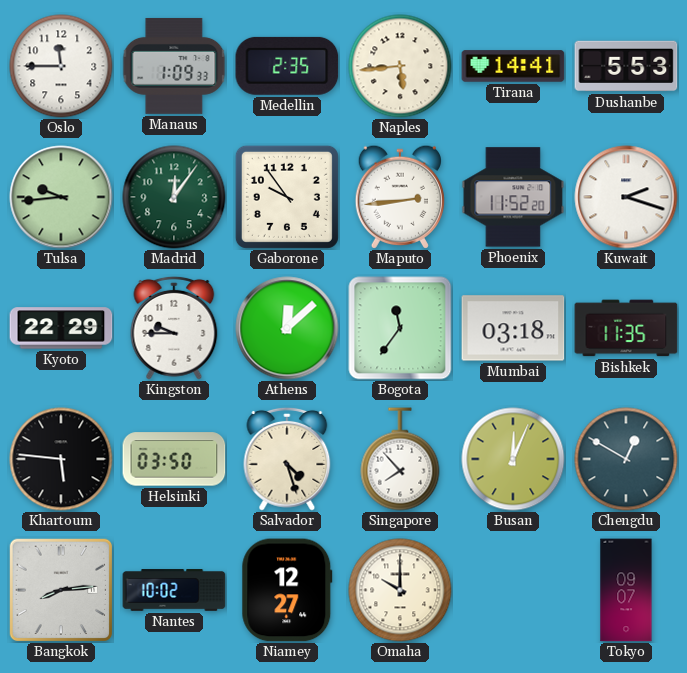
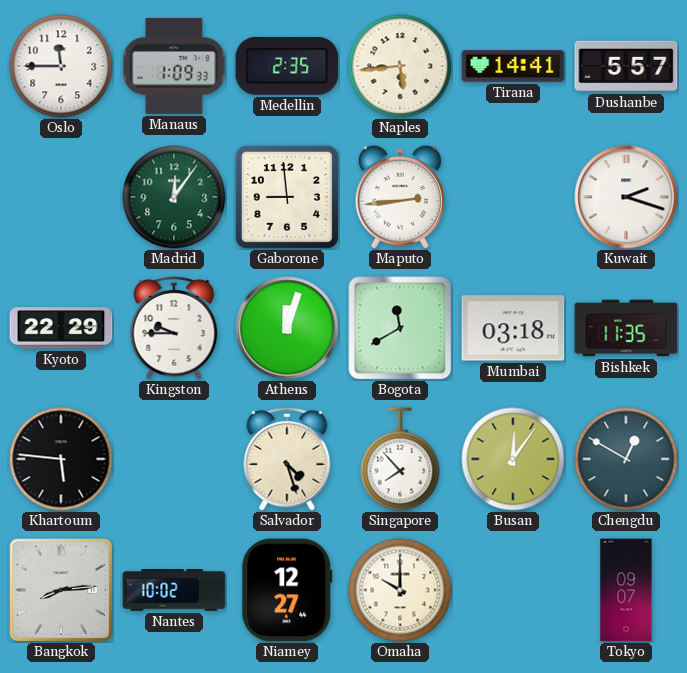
Dushanbe: 5:53 -> 5:57
Tulsa: 9:44 -> none
Gaborone: 9:54 -> 8:59
Phoenix: 11:52 -> none
Athens: 12:08 -> 12:03
Bogota: 11:36 -> 11:40
Helsinki: 03:50 -> none
Busan: 12:04 -> 12:06
